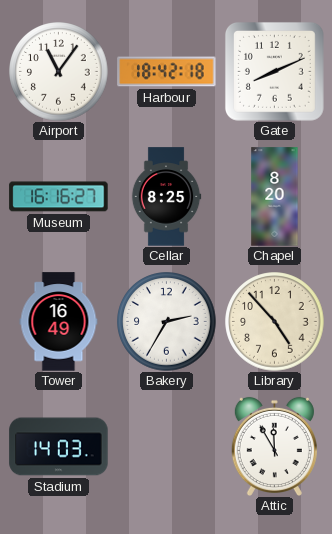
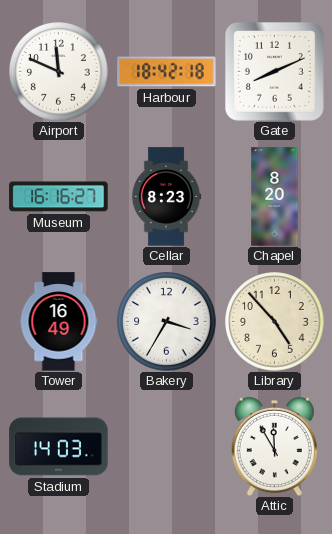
Airport: 11:06 -> 11:49
Cellar: 8:25 -> 8:23
Bakery: 2:35 -> 3:35
